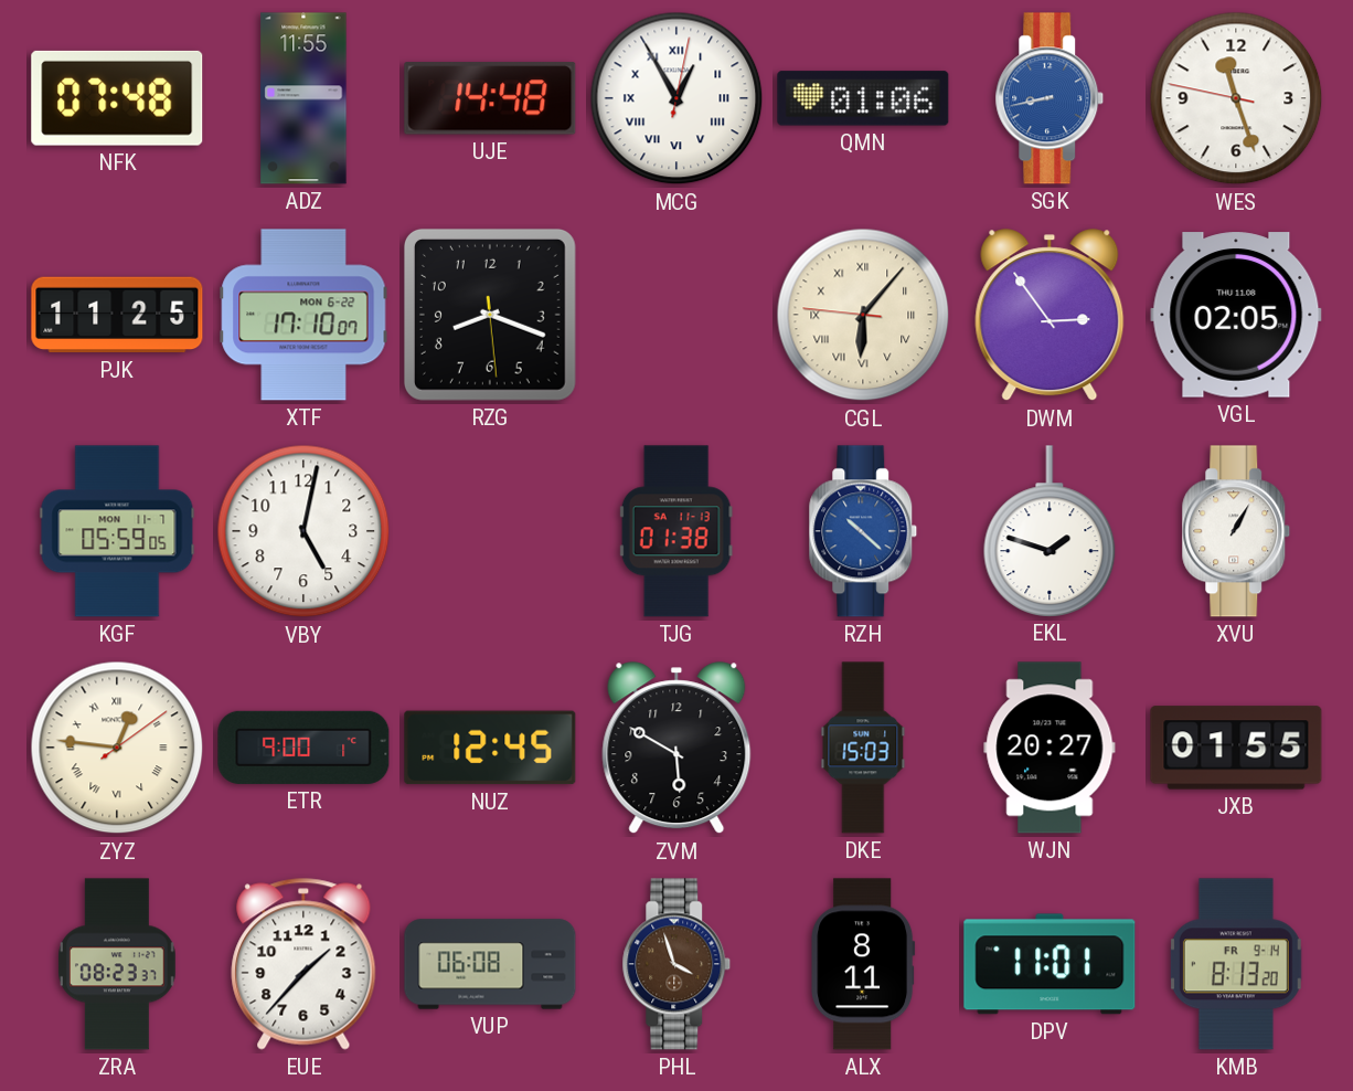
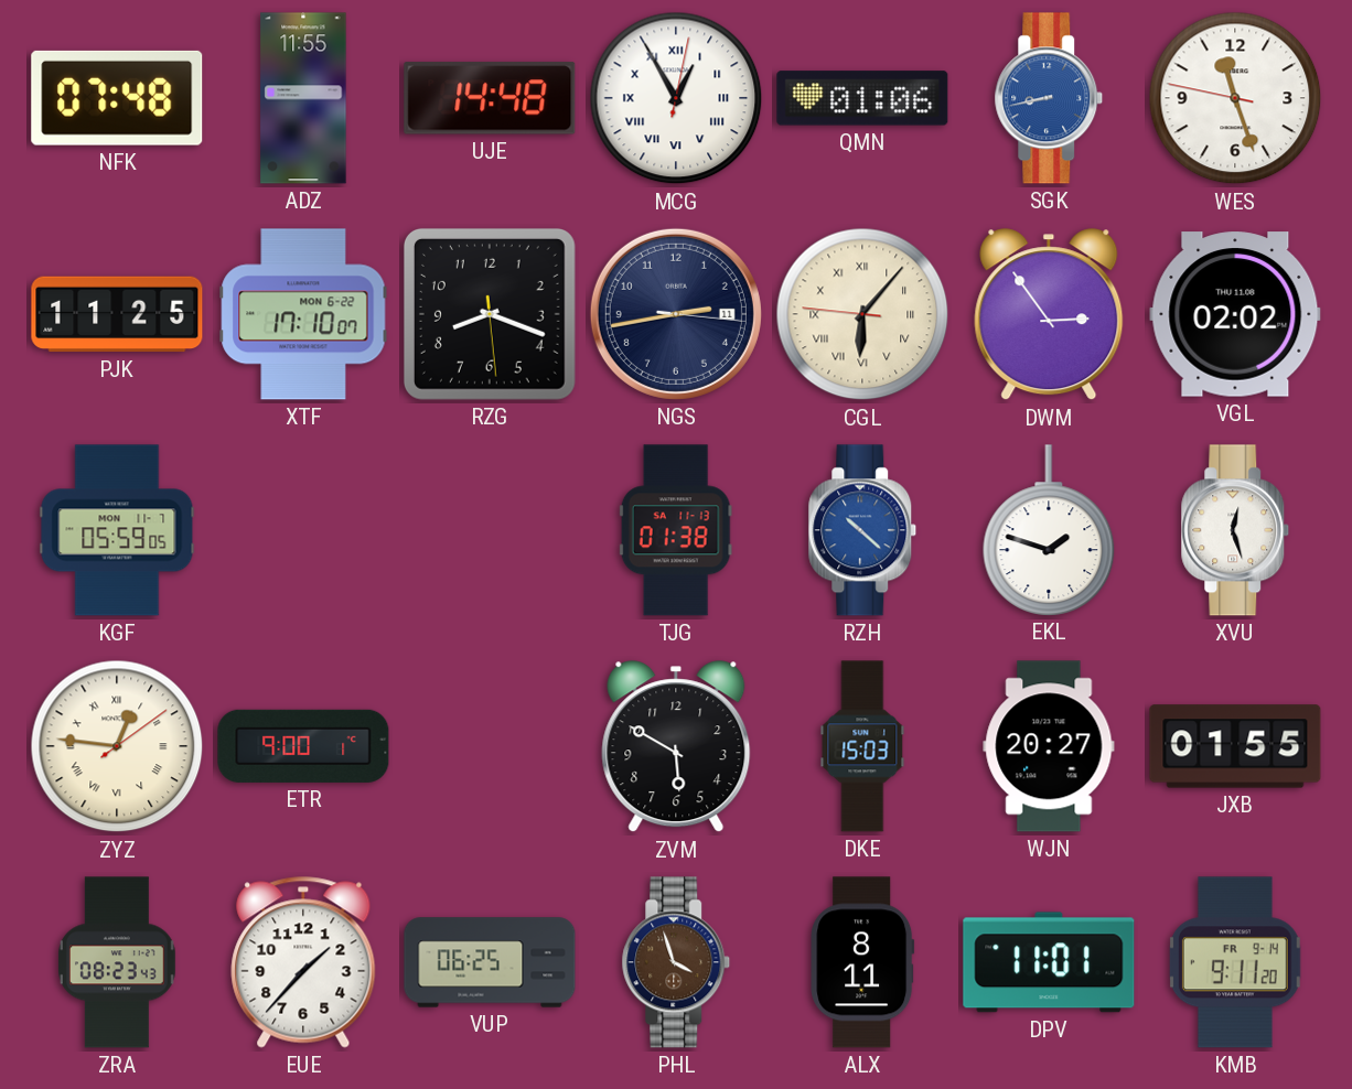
NGS: none -> 2:43
VGL: 02:05 -> 02:02
VBY: 5:02 -> none
XVU: 1:05 -> 12:27
NUZ: 12:45 -> none
ZRA: 08:23:37 -> 08:23:43
VUP: 06:08 -> 06:25
KMB: 8:13 -> 9:11
